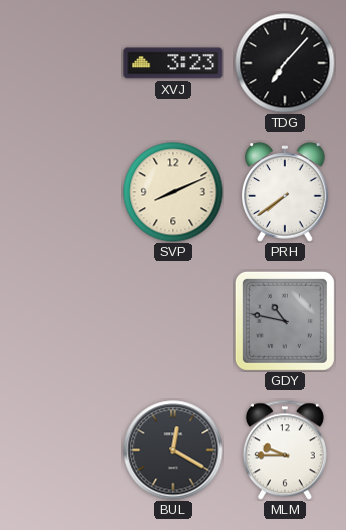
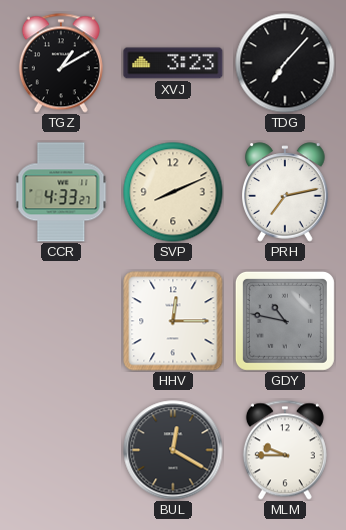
TGZ: none -> 1:10
CCR: none -> 4:33
PRH: 7:39 -> 7:13
HHV: none -> 12:15
